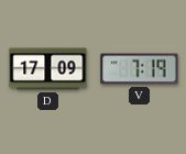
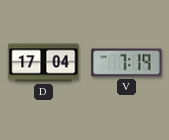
D: 17:09 -> 17:04
